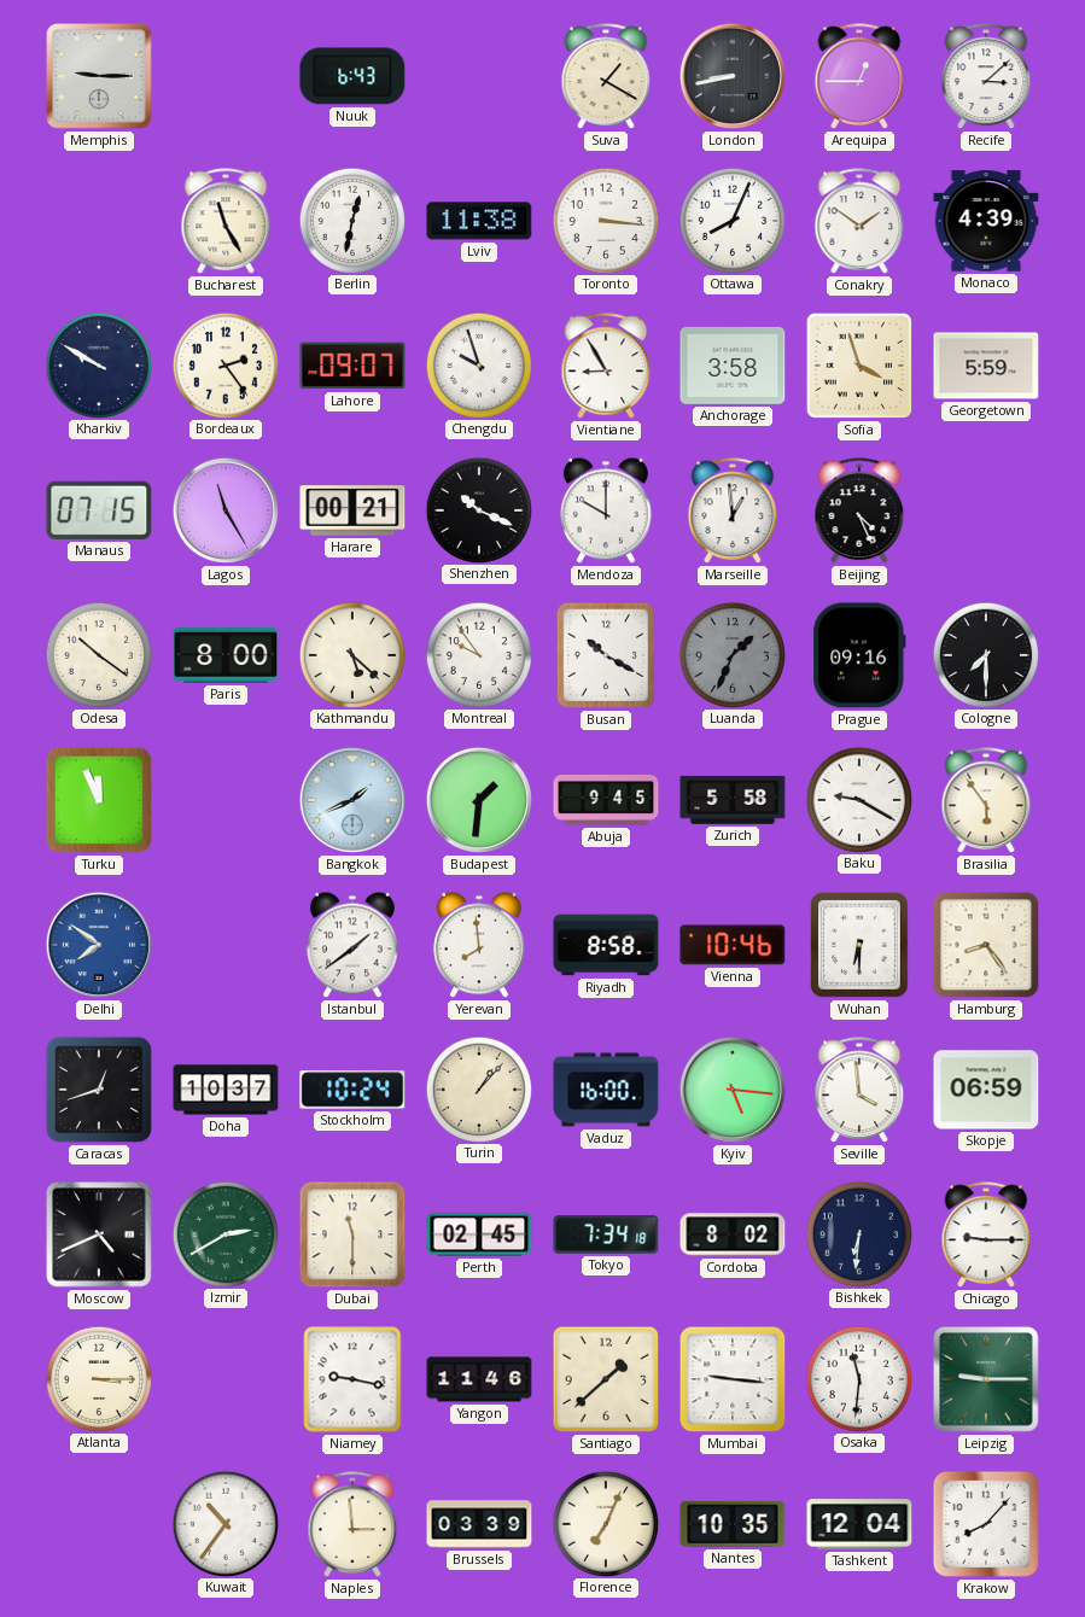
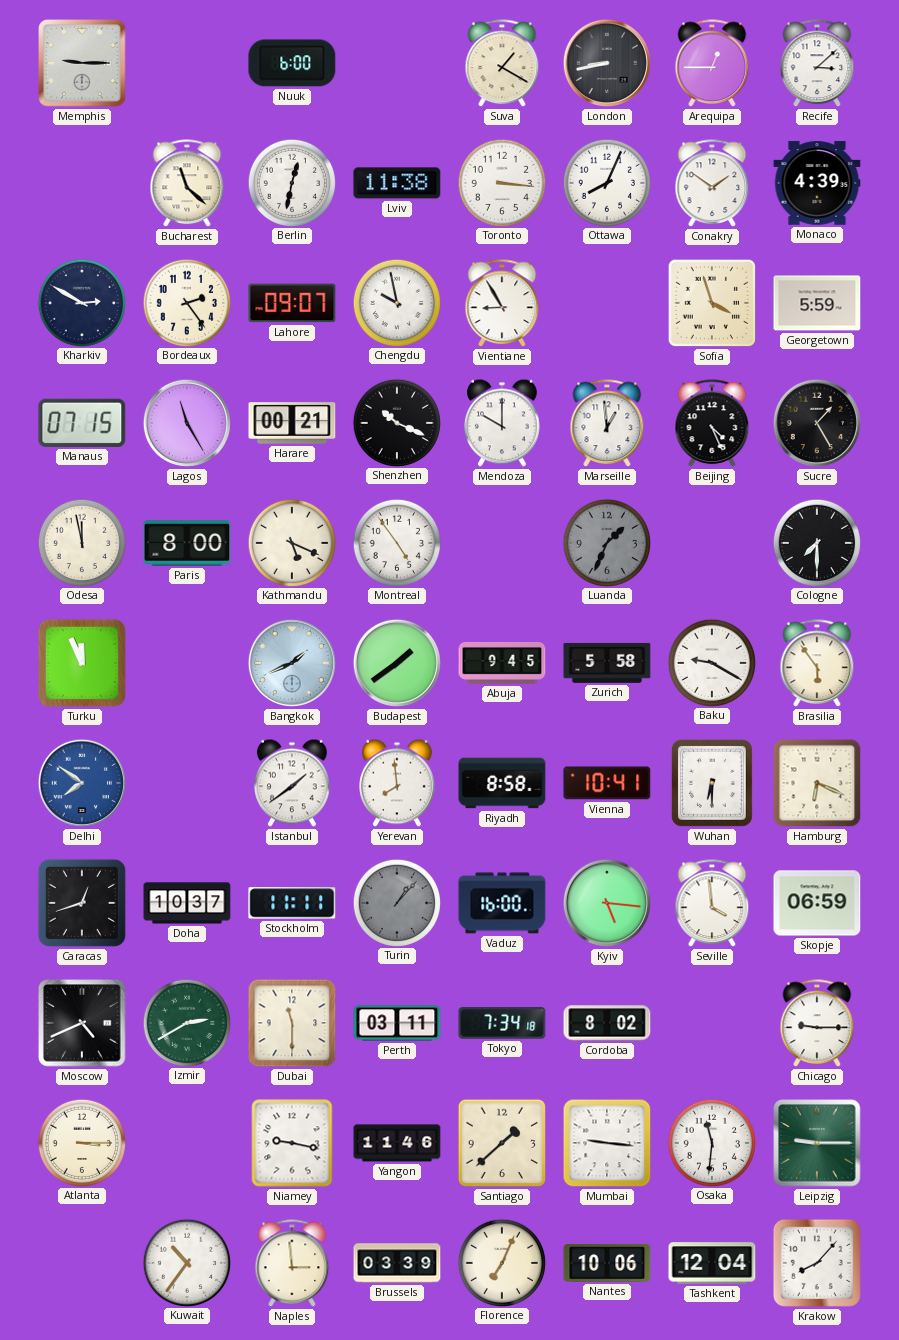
Nuuk: 6:43 -> 6:00
Bucharest: 11:25 -> 11:22
Kharkiv: 9:50 -> 2:50
Chengdu: 9:57 -> 9:58
Anchorage: 3:58 -> none
Sucre: none -> 1:25
Odesa: 10:21 -> 11:58
Kathmandu: 5:22 -> 5:19
Montreal: 9:54 -> 4:54
Busan: 10:20 -> none
Prague: 09:16 -> none
Budapest: 1:31 -> 1:39
Vienna: 10:46 -> 10:41
Hamburg: 8:24 -> 6:19
Stockholm: 10:24 -> 11:11
Turin dial: cream -> grey
Perth: 02:45 -> 03:11
Bishkek: 6:31 -> none
Nantes: 10:35 -> 10:06
